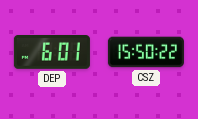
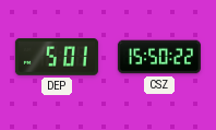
DEP: 6:01 -> 5:01
